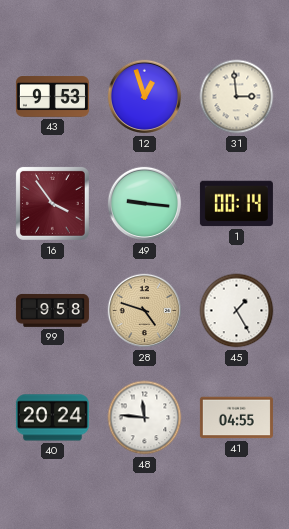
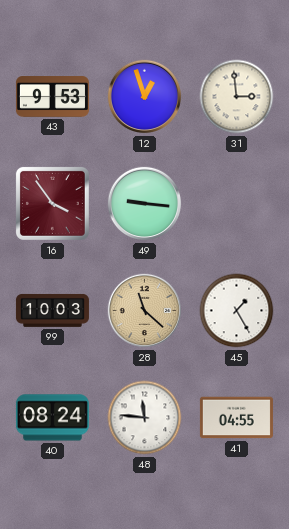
1: 00:14 -> none
99: 9:58 -> 10:03
28: 4:48 -> 11:22
40: 20:24 -> 08:24
